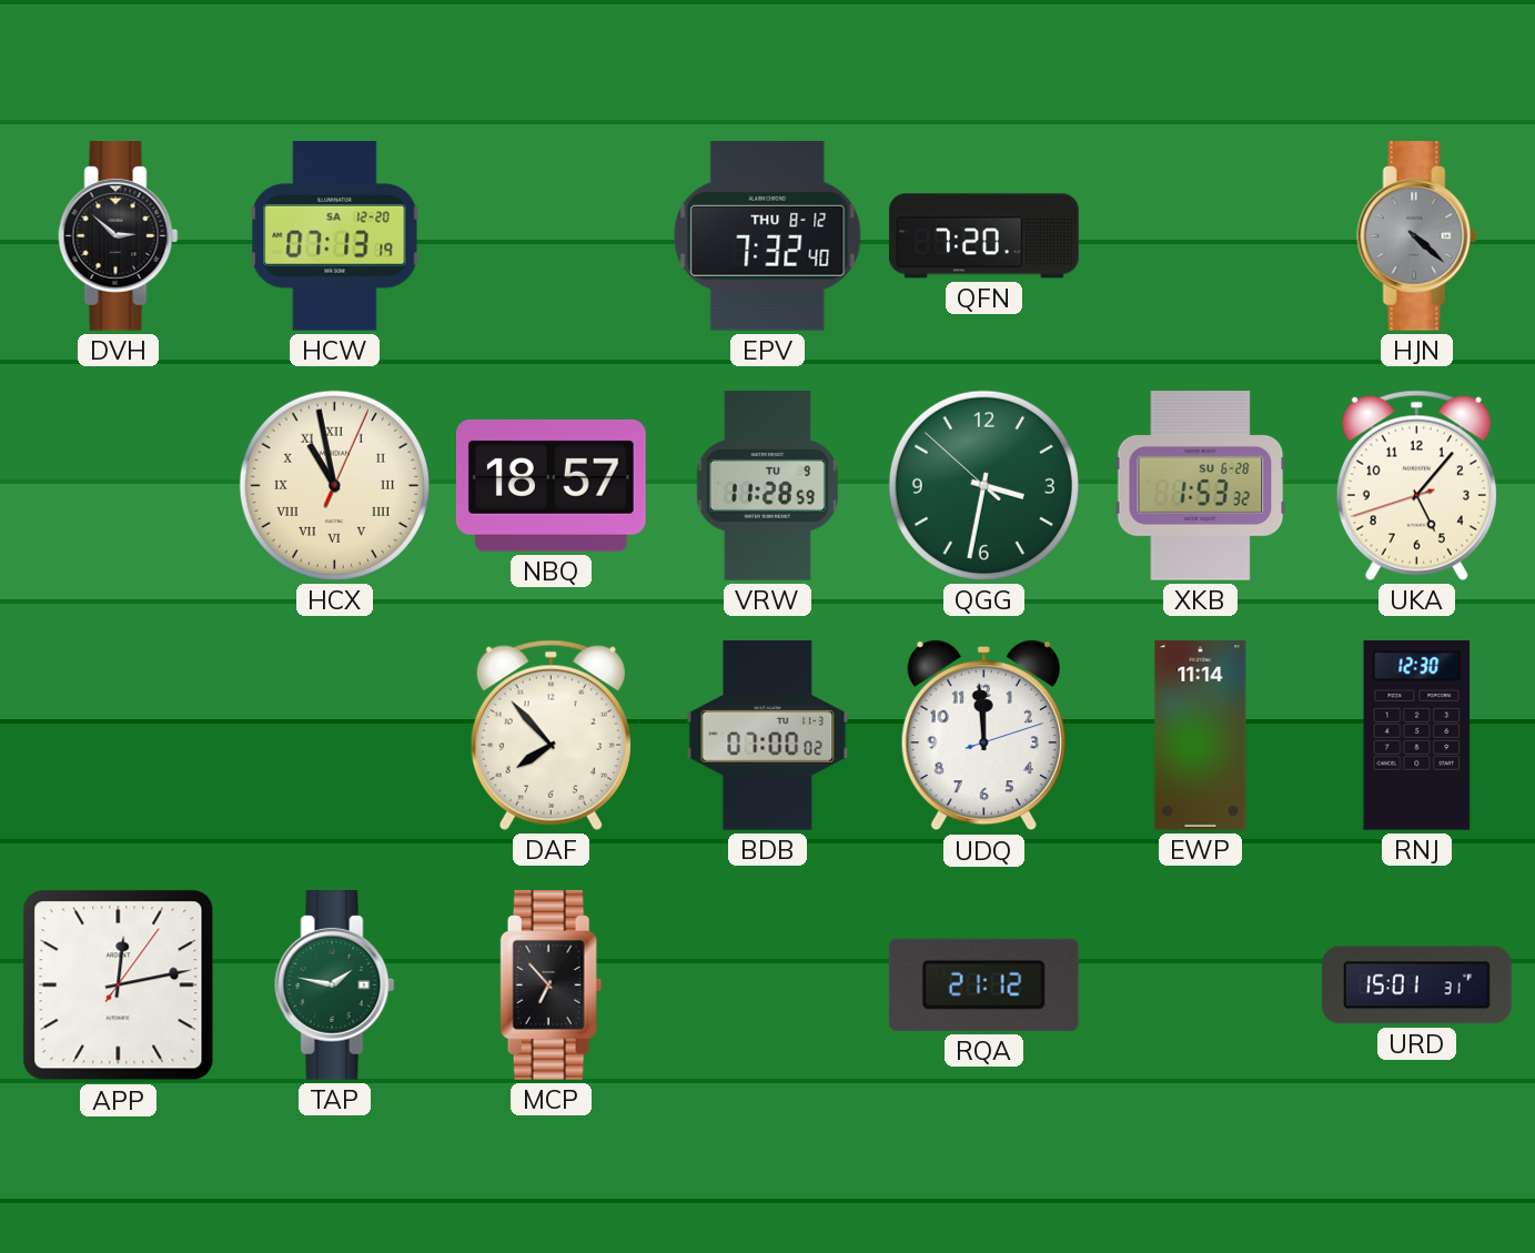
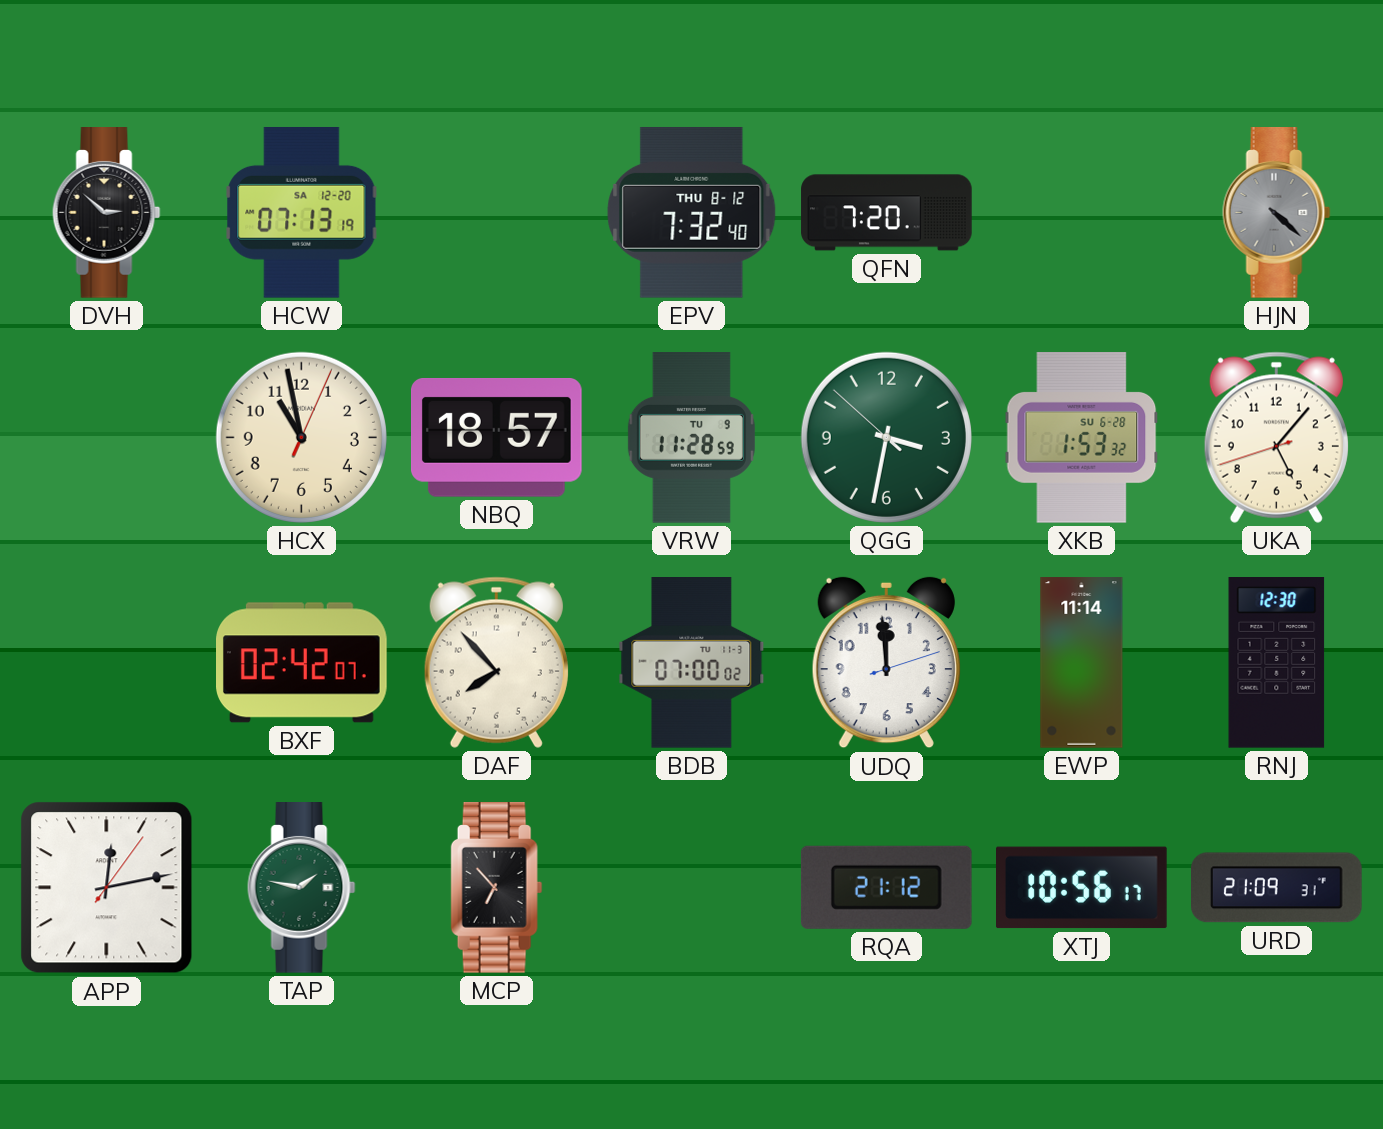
HCX numerals: Roman -> Arabic
BXF: none -> 02:42
XTJ: none -> 10:56
URD: 15:01 -> 21:09
